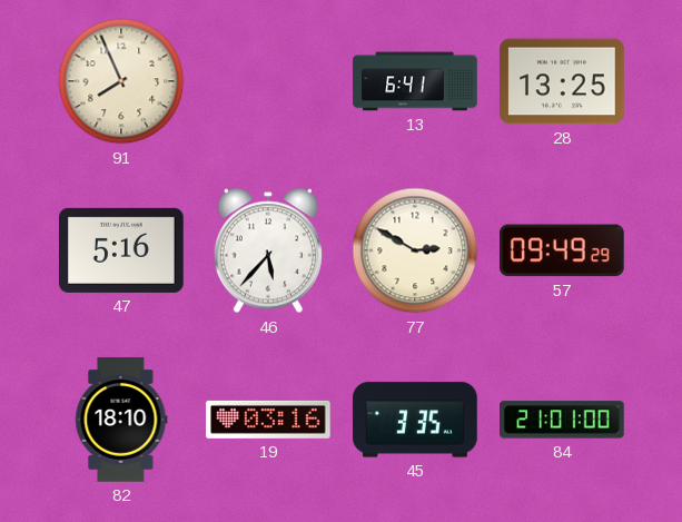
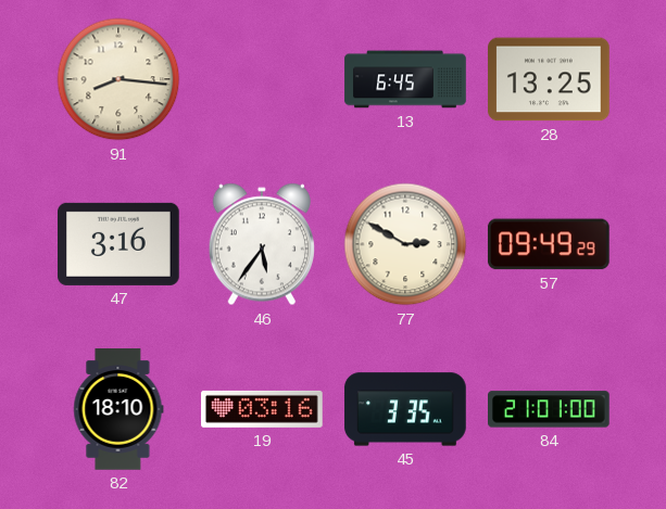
91: 7:56 -> 8:16
13: 6:41 -> 6:45
47: 5:16 -> 3:16
46: 5:37 -> 5:36
